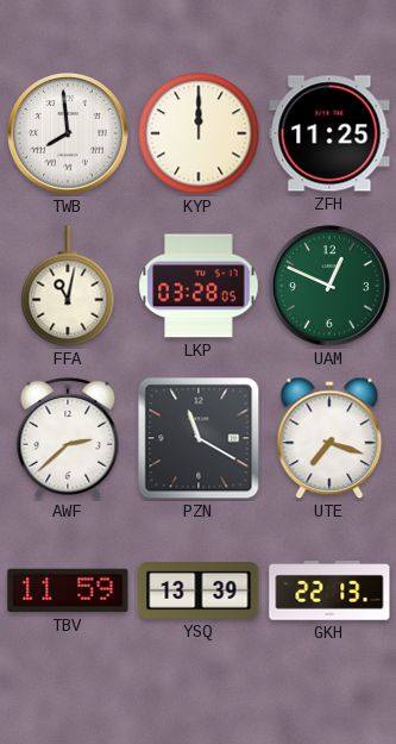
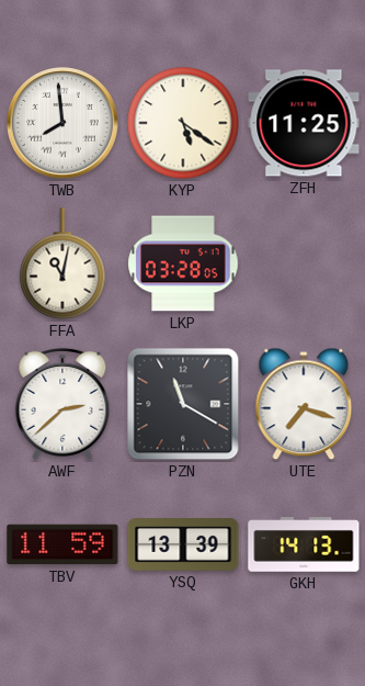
KYP: 12:00 -> 5:21
UAM: 12:49 -> none
GKH: 22:13 -> 14:13
